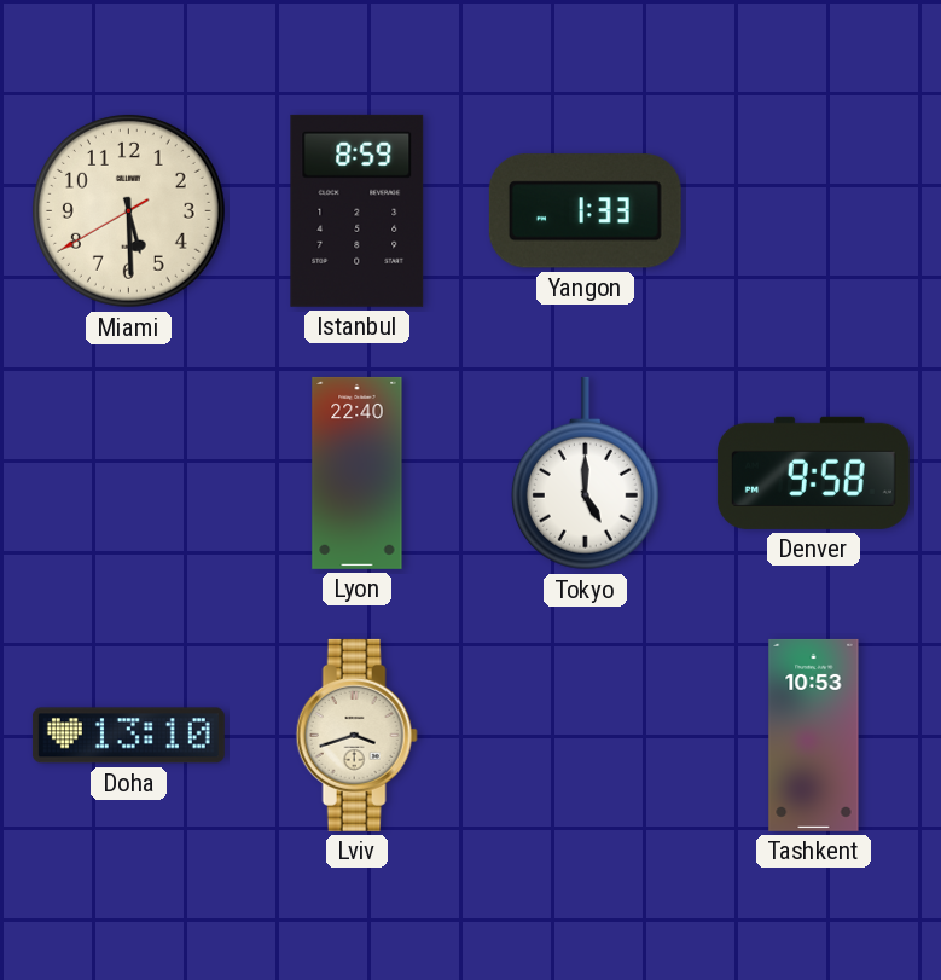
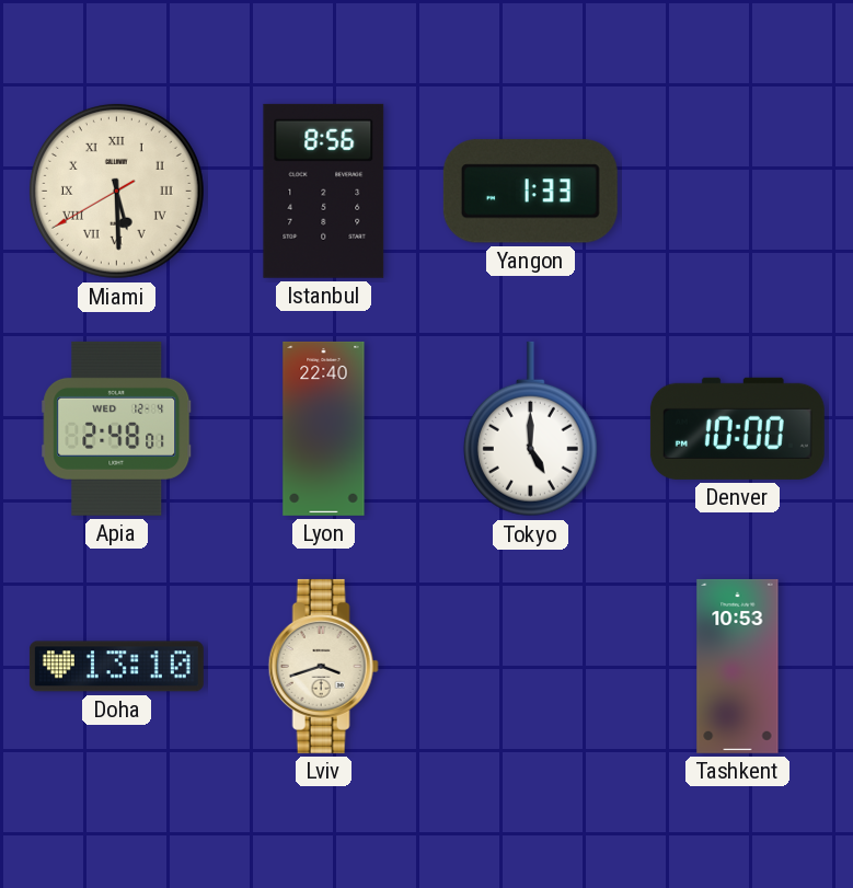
Miami numerals: Arabic -> Roman
Istanbul: 8:59 -> 8:56
Apia: none -> 2:48
Denver: 9:58 -> 10:00
